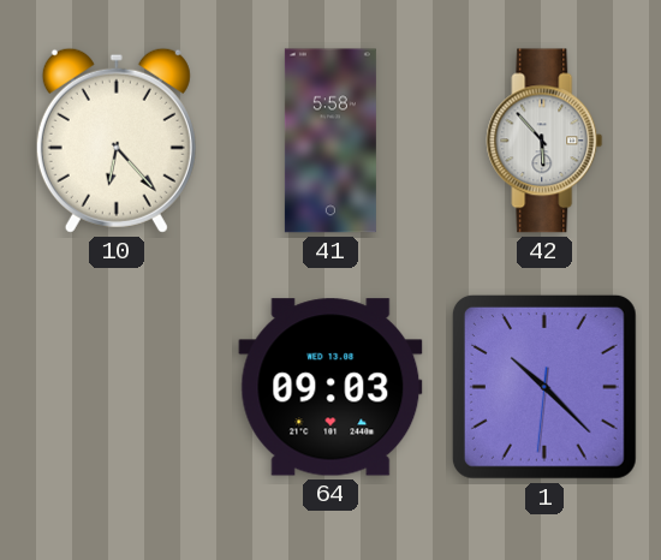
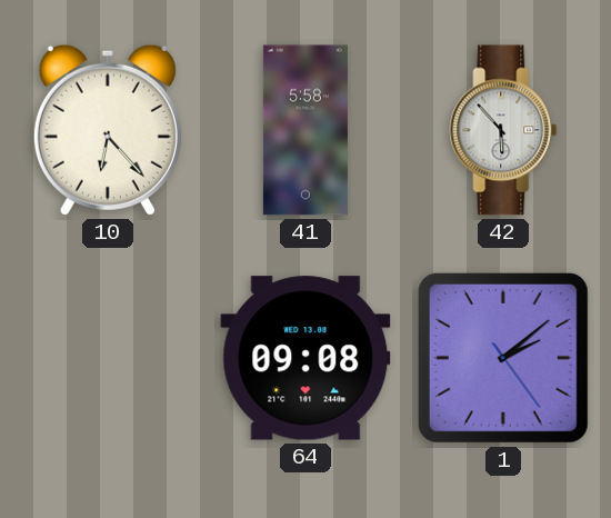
64: 09:03 -> 09:08
1: 10:22 -> 2:08
